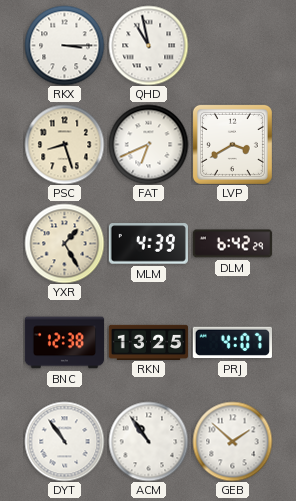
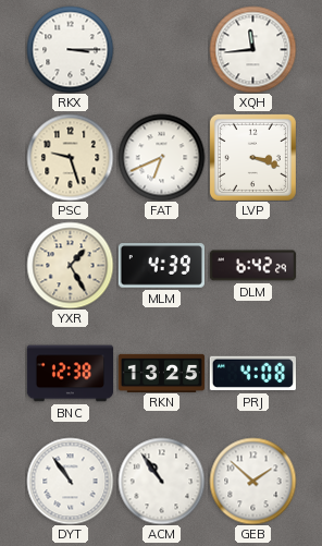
QHD: 10:58 -> none
XQH: none -> 11:44
PSC: 8:27 -> 9:27
LVP: 3:40 -> 3:18
PRJ: 4:07 -> 4:08
